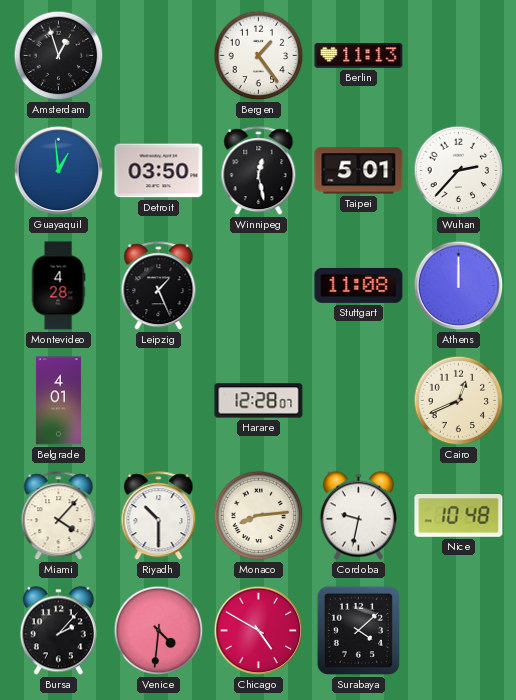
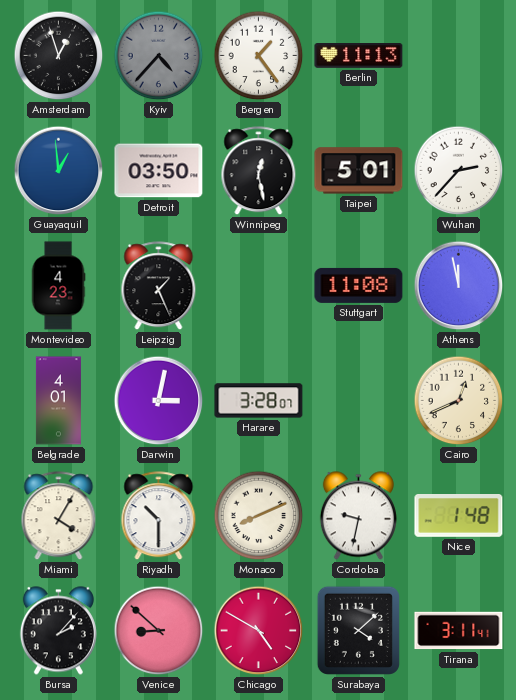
Kyiv: none -> 4:37
Montevideo: 4:28 -> 4:23
Athens: 12:00 -> 11:58
Darwin: none -> 3:02
Harare: 12:28 -> 3:28
Miami: 4:07 -> 4:05
Monaco: 8:14 -> 8:11
Nice: 10:48 -> 1:48
Venice: 4:31 -> 8:52
Tirana: none -> 3:11
